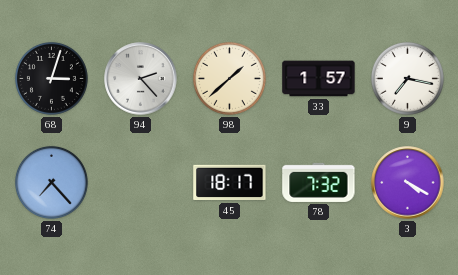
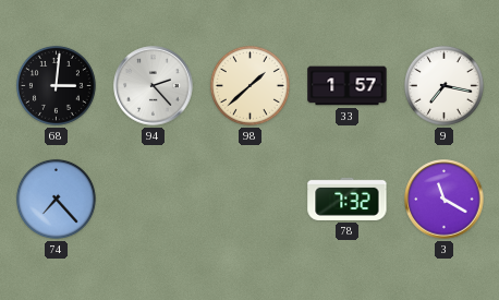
68: 3:03 -> 3:01
45: 18:17 -> none
3: 4:20 -> 11:20
